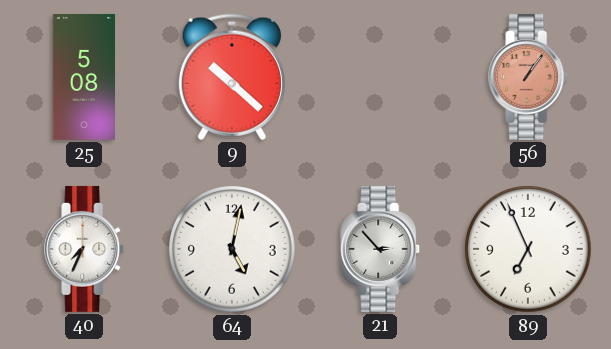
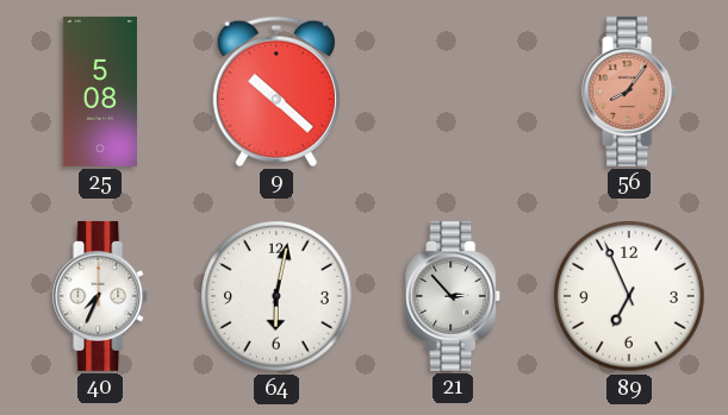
56: 1:06 -> 8:06
64: 5:02 -> 6:02
